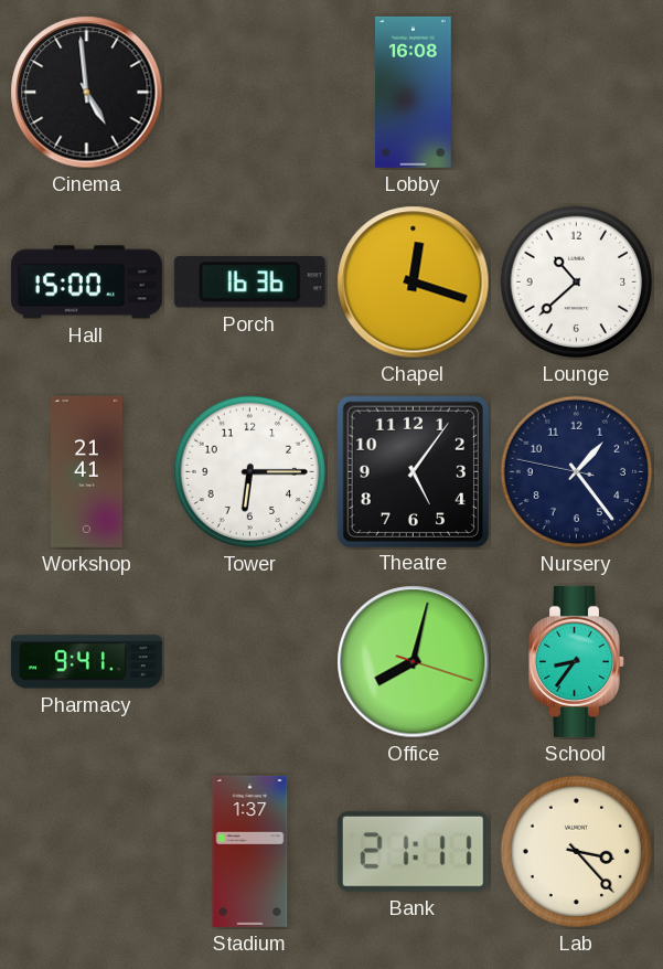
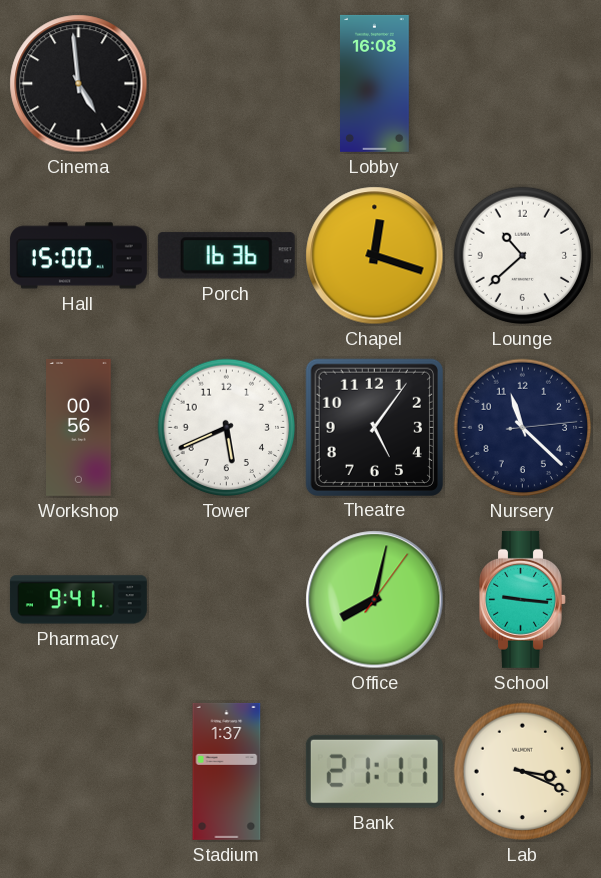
Workshop: 21:41 -> 00:56
Tower: 6:15 -> 5:41
Nursery: 1:23 -> 11:22
Office: 8:02:18 -> 8:02:06
School: 8:36 -> 9:16
Lab: 3:23 -> 3:19
